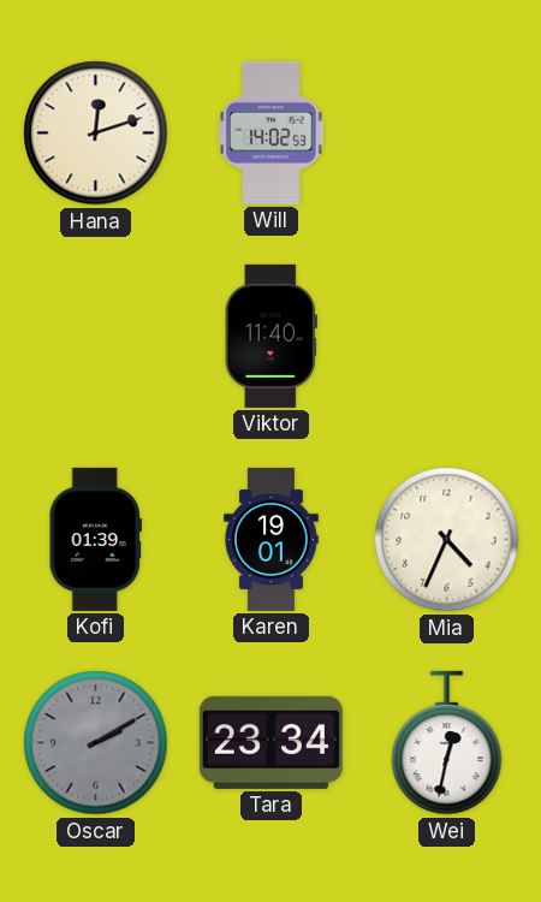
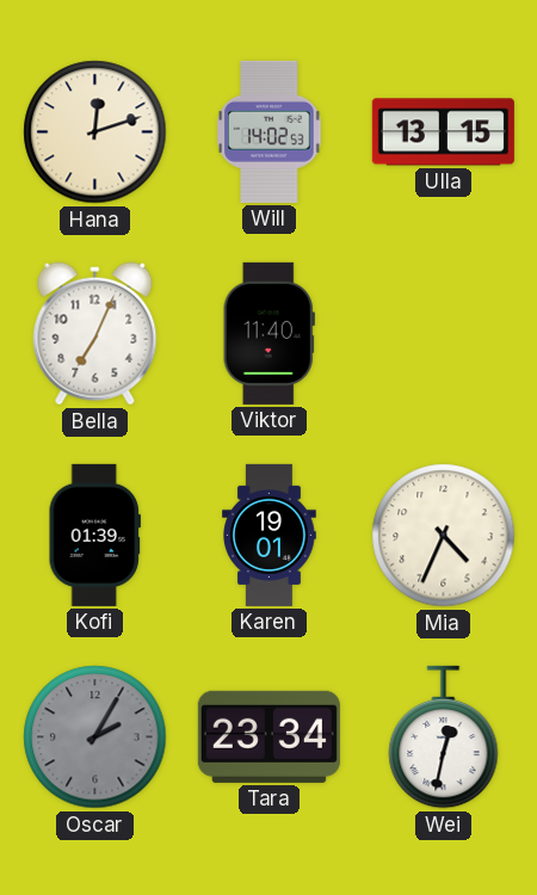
Ulla: none -> 13:15
Bella: none -> 7:04
Oscar: 2:10 -> 2:05
